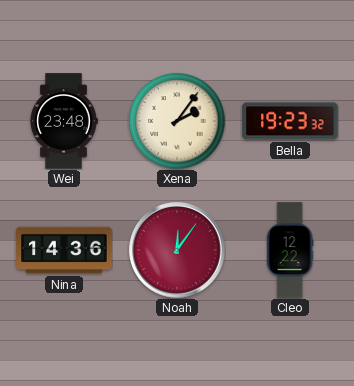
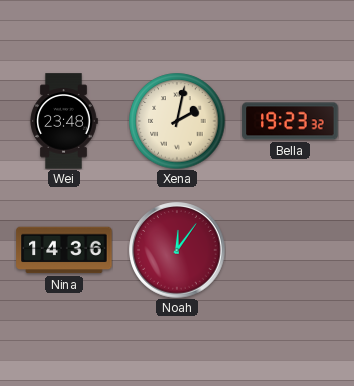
Xena: 2:06 -> 2:02
Cleo: 12:22 -> none
